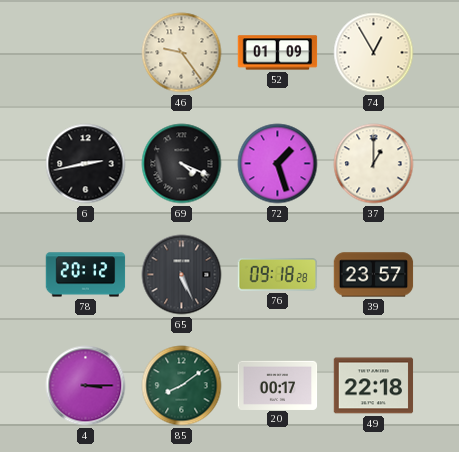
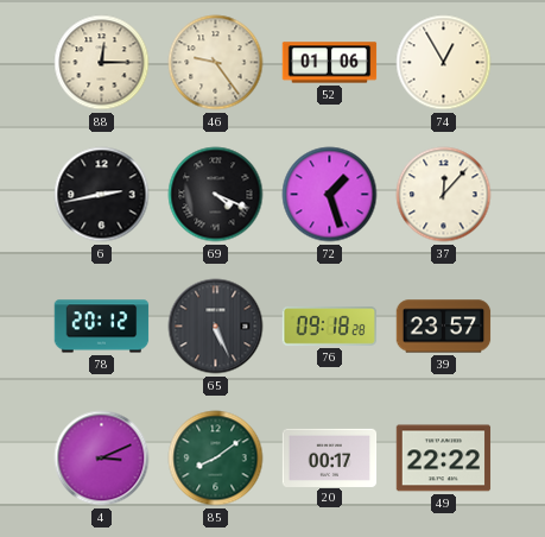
88: none -> 12:15
52: 01:09 -> 01:06
37: 1:00 -> 12:07
4: 3:15 -> 3:11
49: 22:18 -> 22:22
